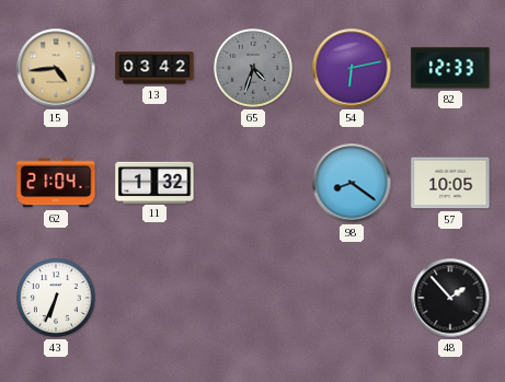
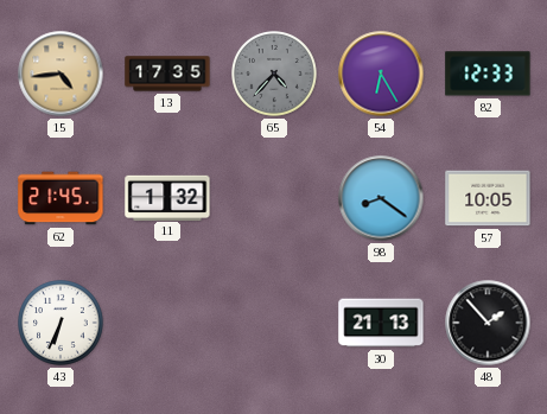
13: 03:42 -> 17:35
65: 4:33 -> 4:37
54: 6:13 -> 6:25
62: 21:04 -> 21:45
30: none -> 21:13
